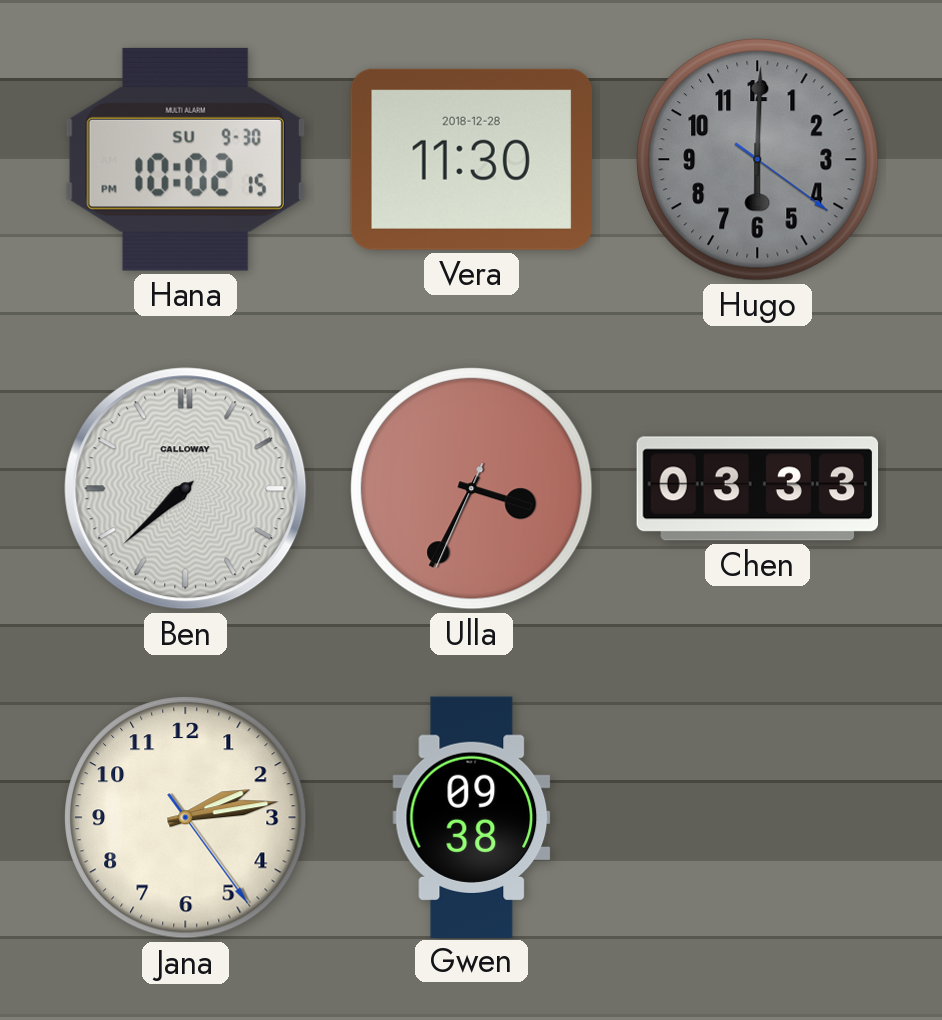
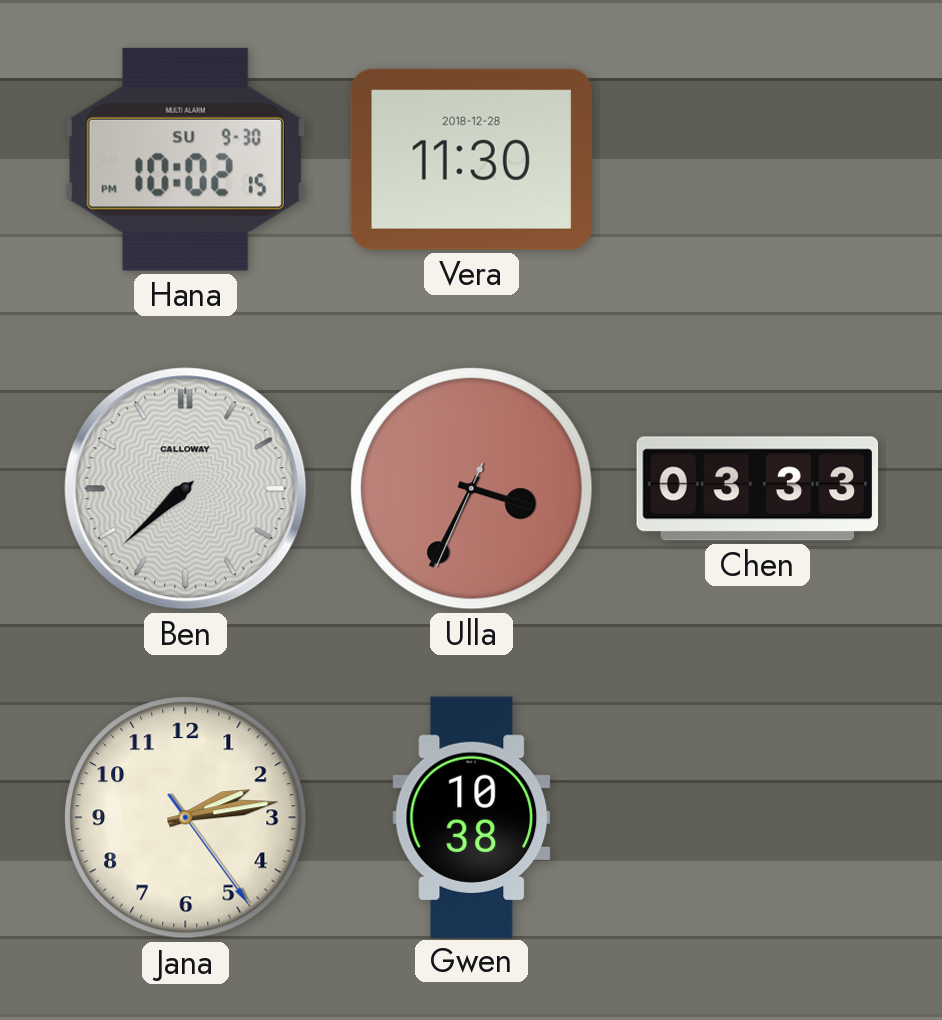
Hugo: 6:00 -> none
Gwen: 09:38 -> 10:38
